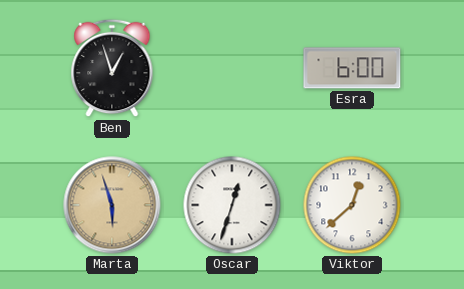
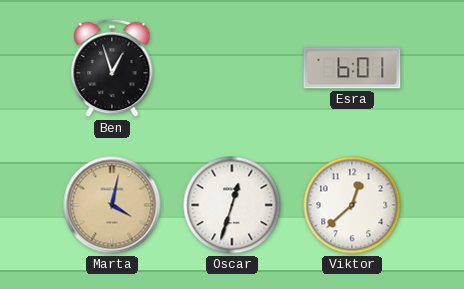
Esra: 6:00 -> 6:01
Marta: 5:57 -> 4:02
